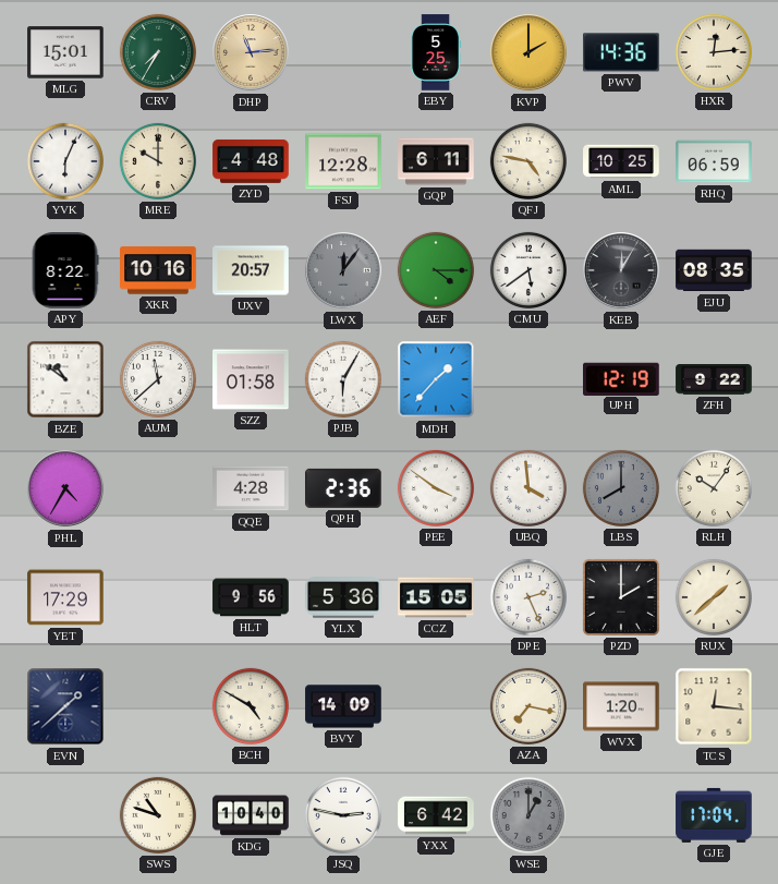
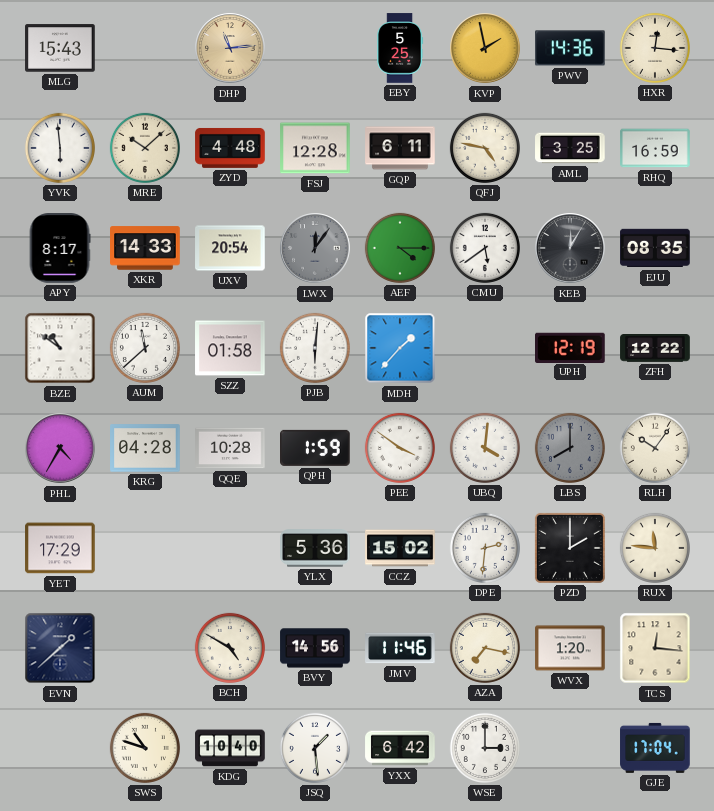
MLG: 15:01 -> 15:43
CRV: 7:35 -> none
KVP: 2:00 -> 1:58
HXR: 12:14 -> 12:16
YVK: 6:04 -> 5:59
MRE: 10:00 -> 10:08
AML: 10:25 -> 3:25
RHQ: 06:59 -> 16:59
APY: 8:22 -> 8:17
XKR: 10:16 -> 14:33
UXV: 20:57 -> 20:54
PJB: 6:05 -> 6:01
ZFH: 9:22 -> 12:22
KRG: none -> 04:28
QQE: 4:28 -> 10:28
QPH: 2:36 -> 1:59
UBQ: 3:59 -> 4:01
HLT: 9:56 -> none
CCZ: 15:05 -> 15:02
DPE: 2:26 -> 2:31
RUX: 1:38 -> 11:46
BVY: 14:09 -> 14:56
JMV: none -> 11:46
JSQ: 2:47 -> 1:29
WSE: 1:00 -> 3:00
WSE dial: grey -> white
